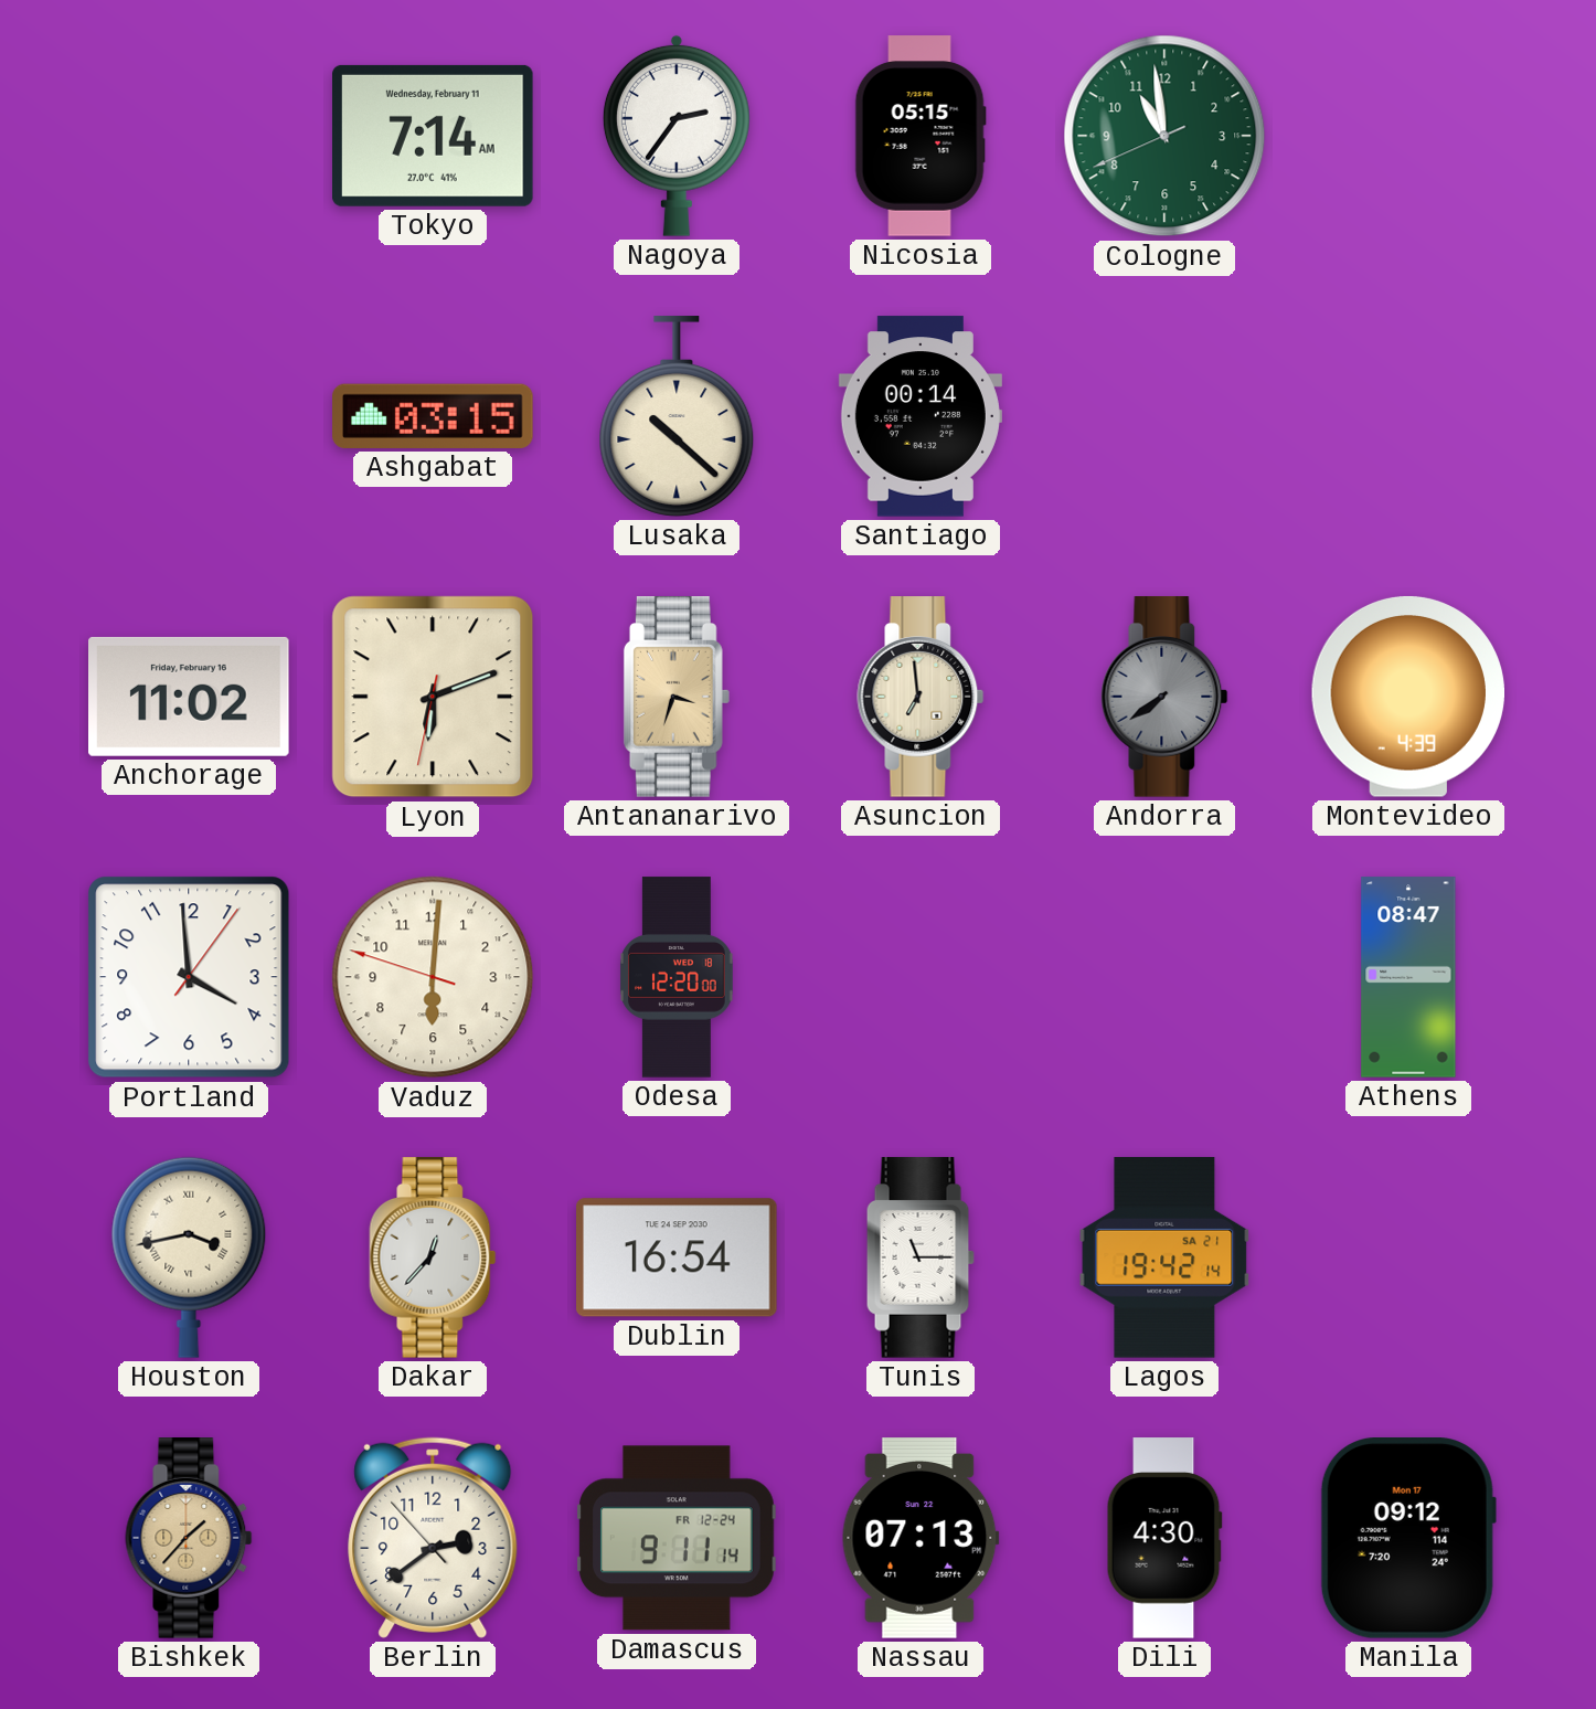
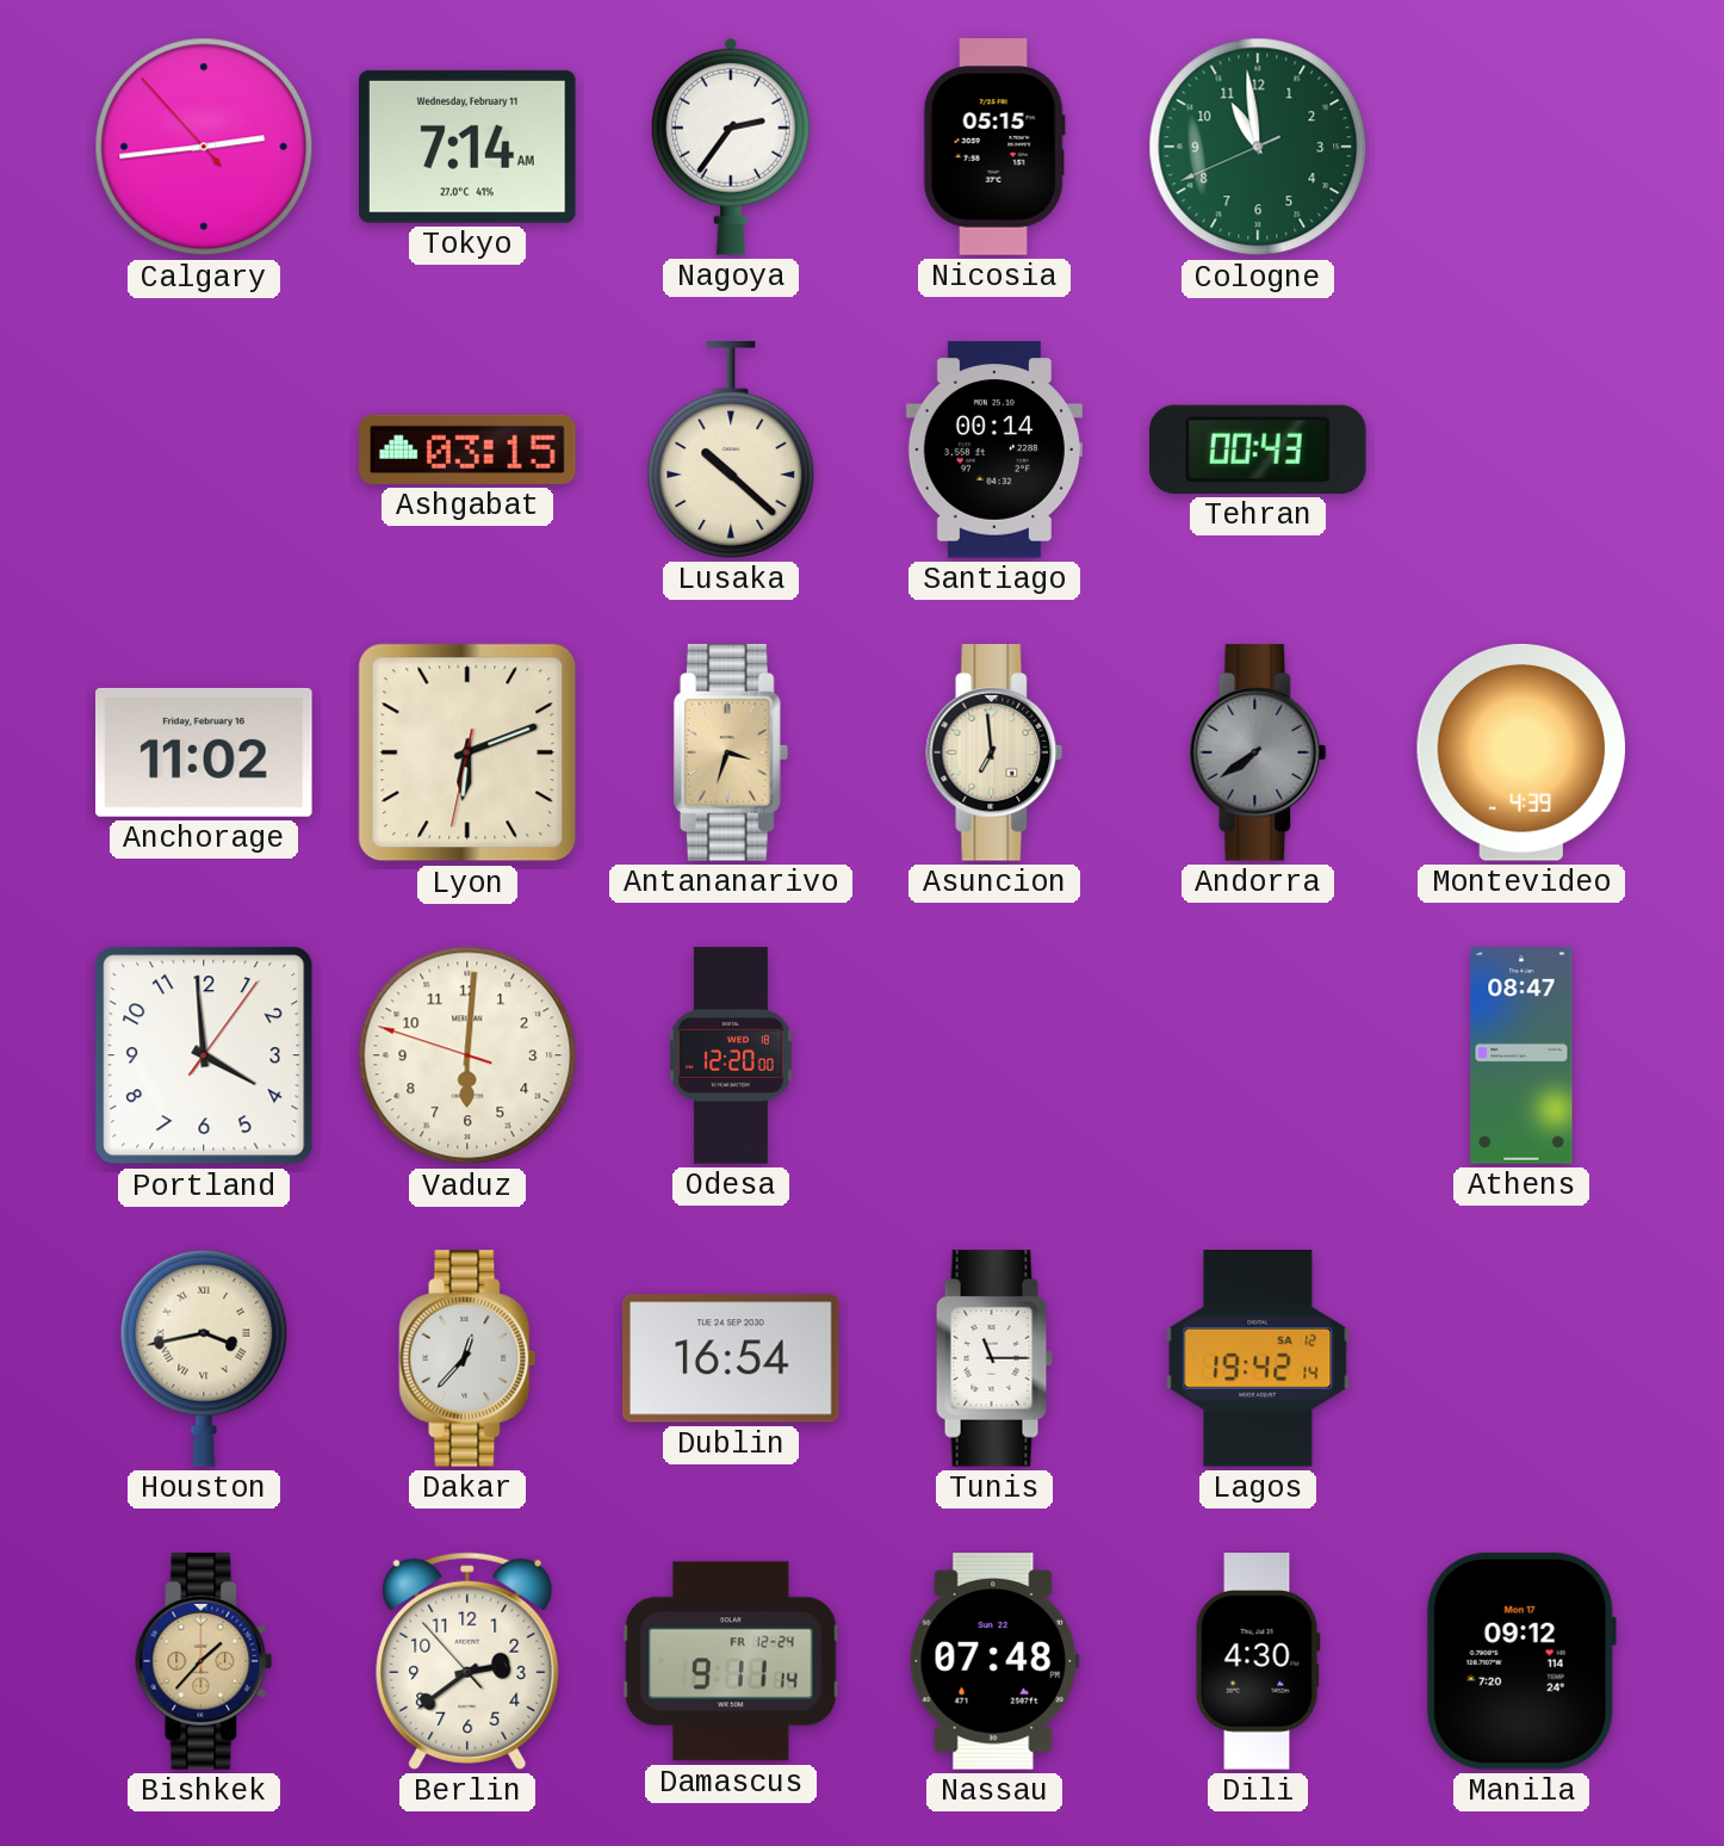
Calgary: none -> 2:43
Tehran: none -> 00:43
Lagos date: SA 21 -> SA 12
Nassau: 07:13 -> 07:48
